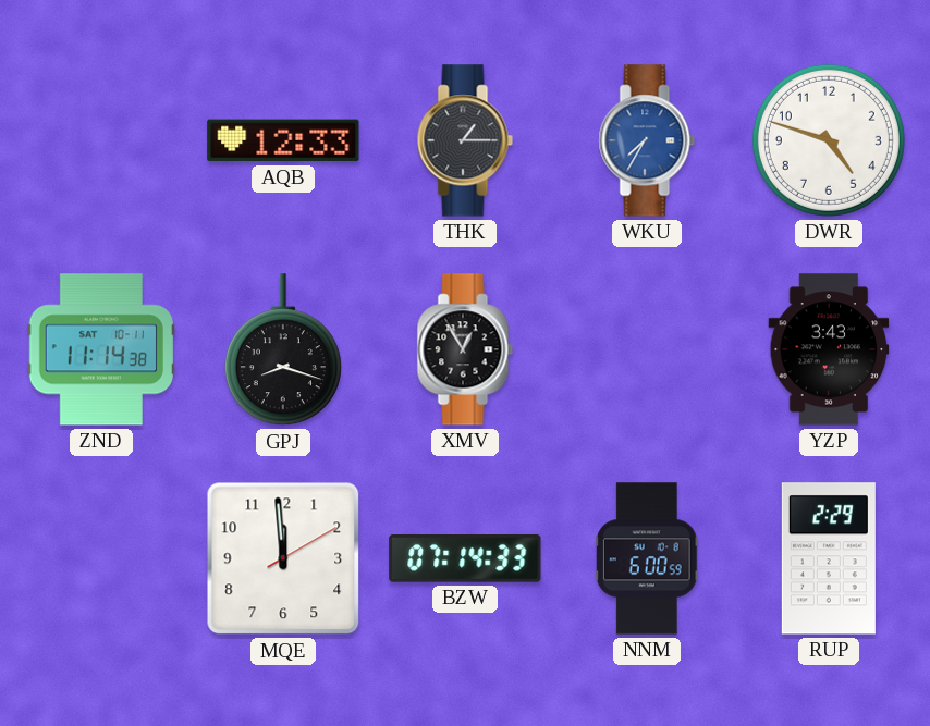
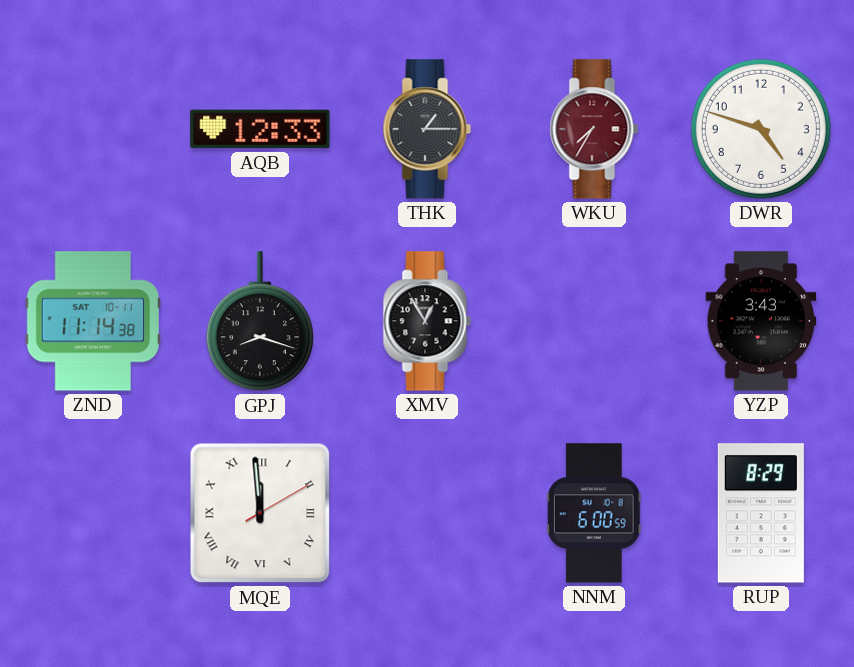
WKU dial: blue -> burgundy
MQE numerals: Arabic -> Roman
BZW: 07:14 -> none
RUP: 2:29 -> 8:29
